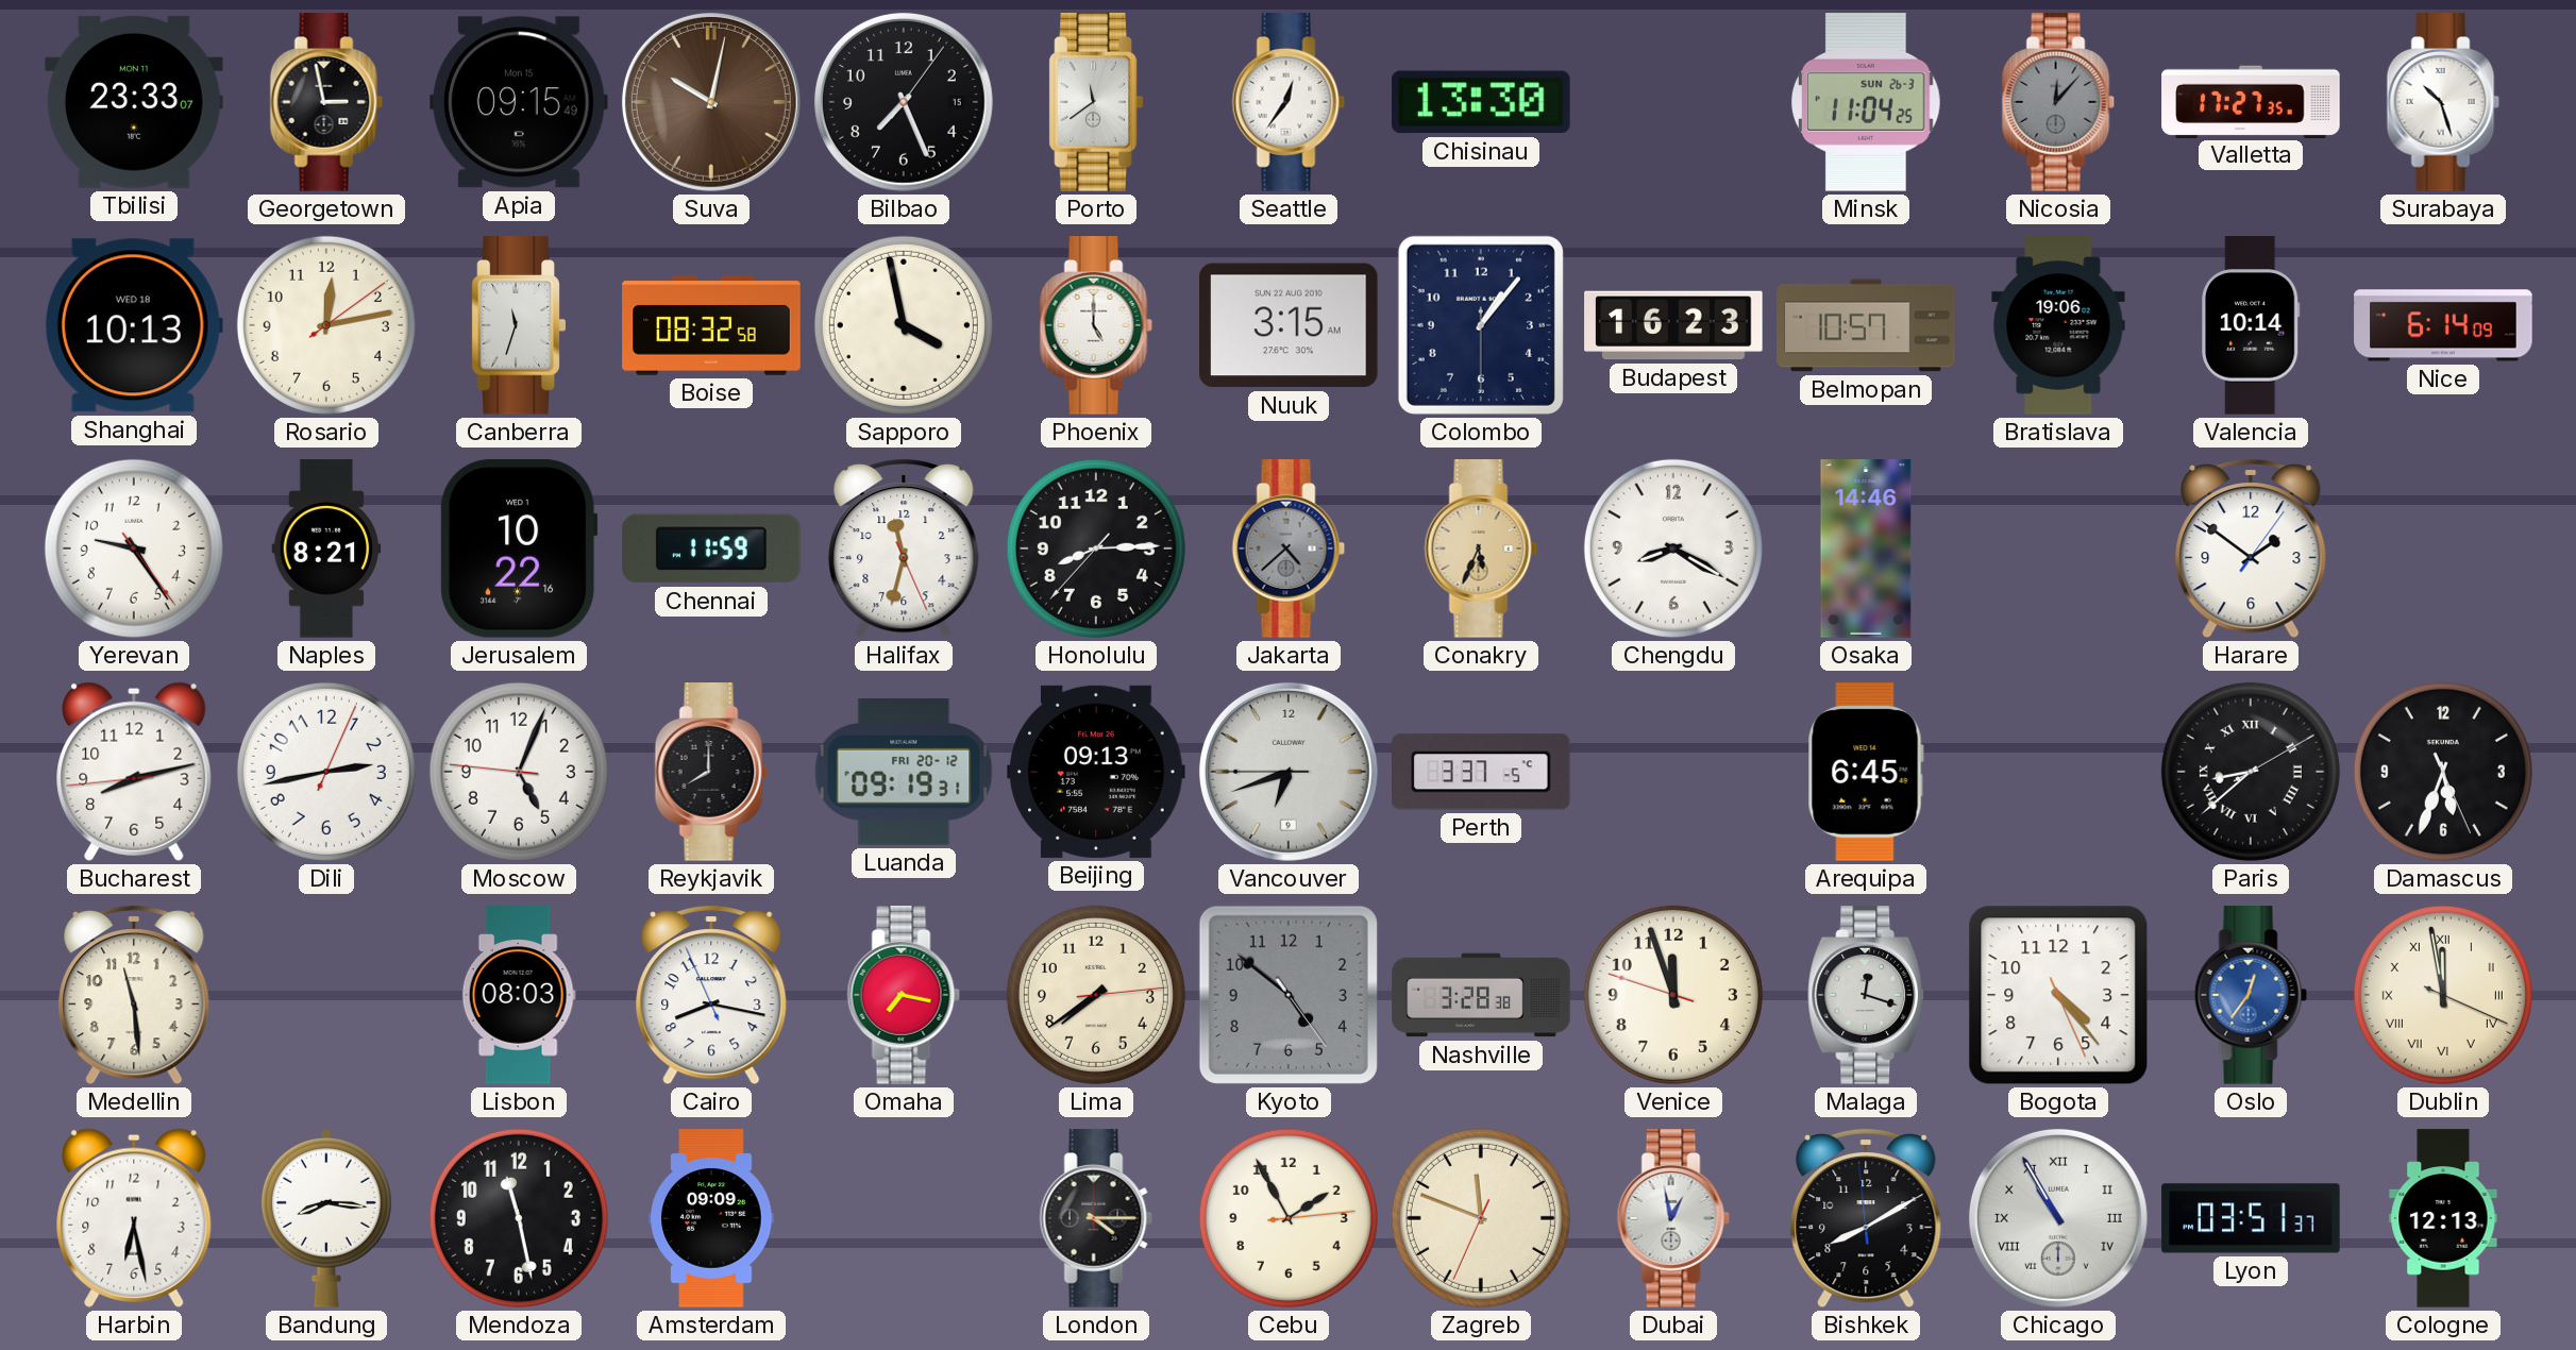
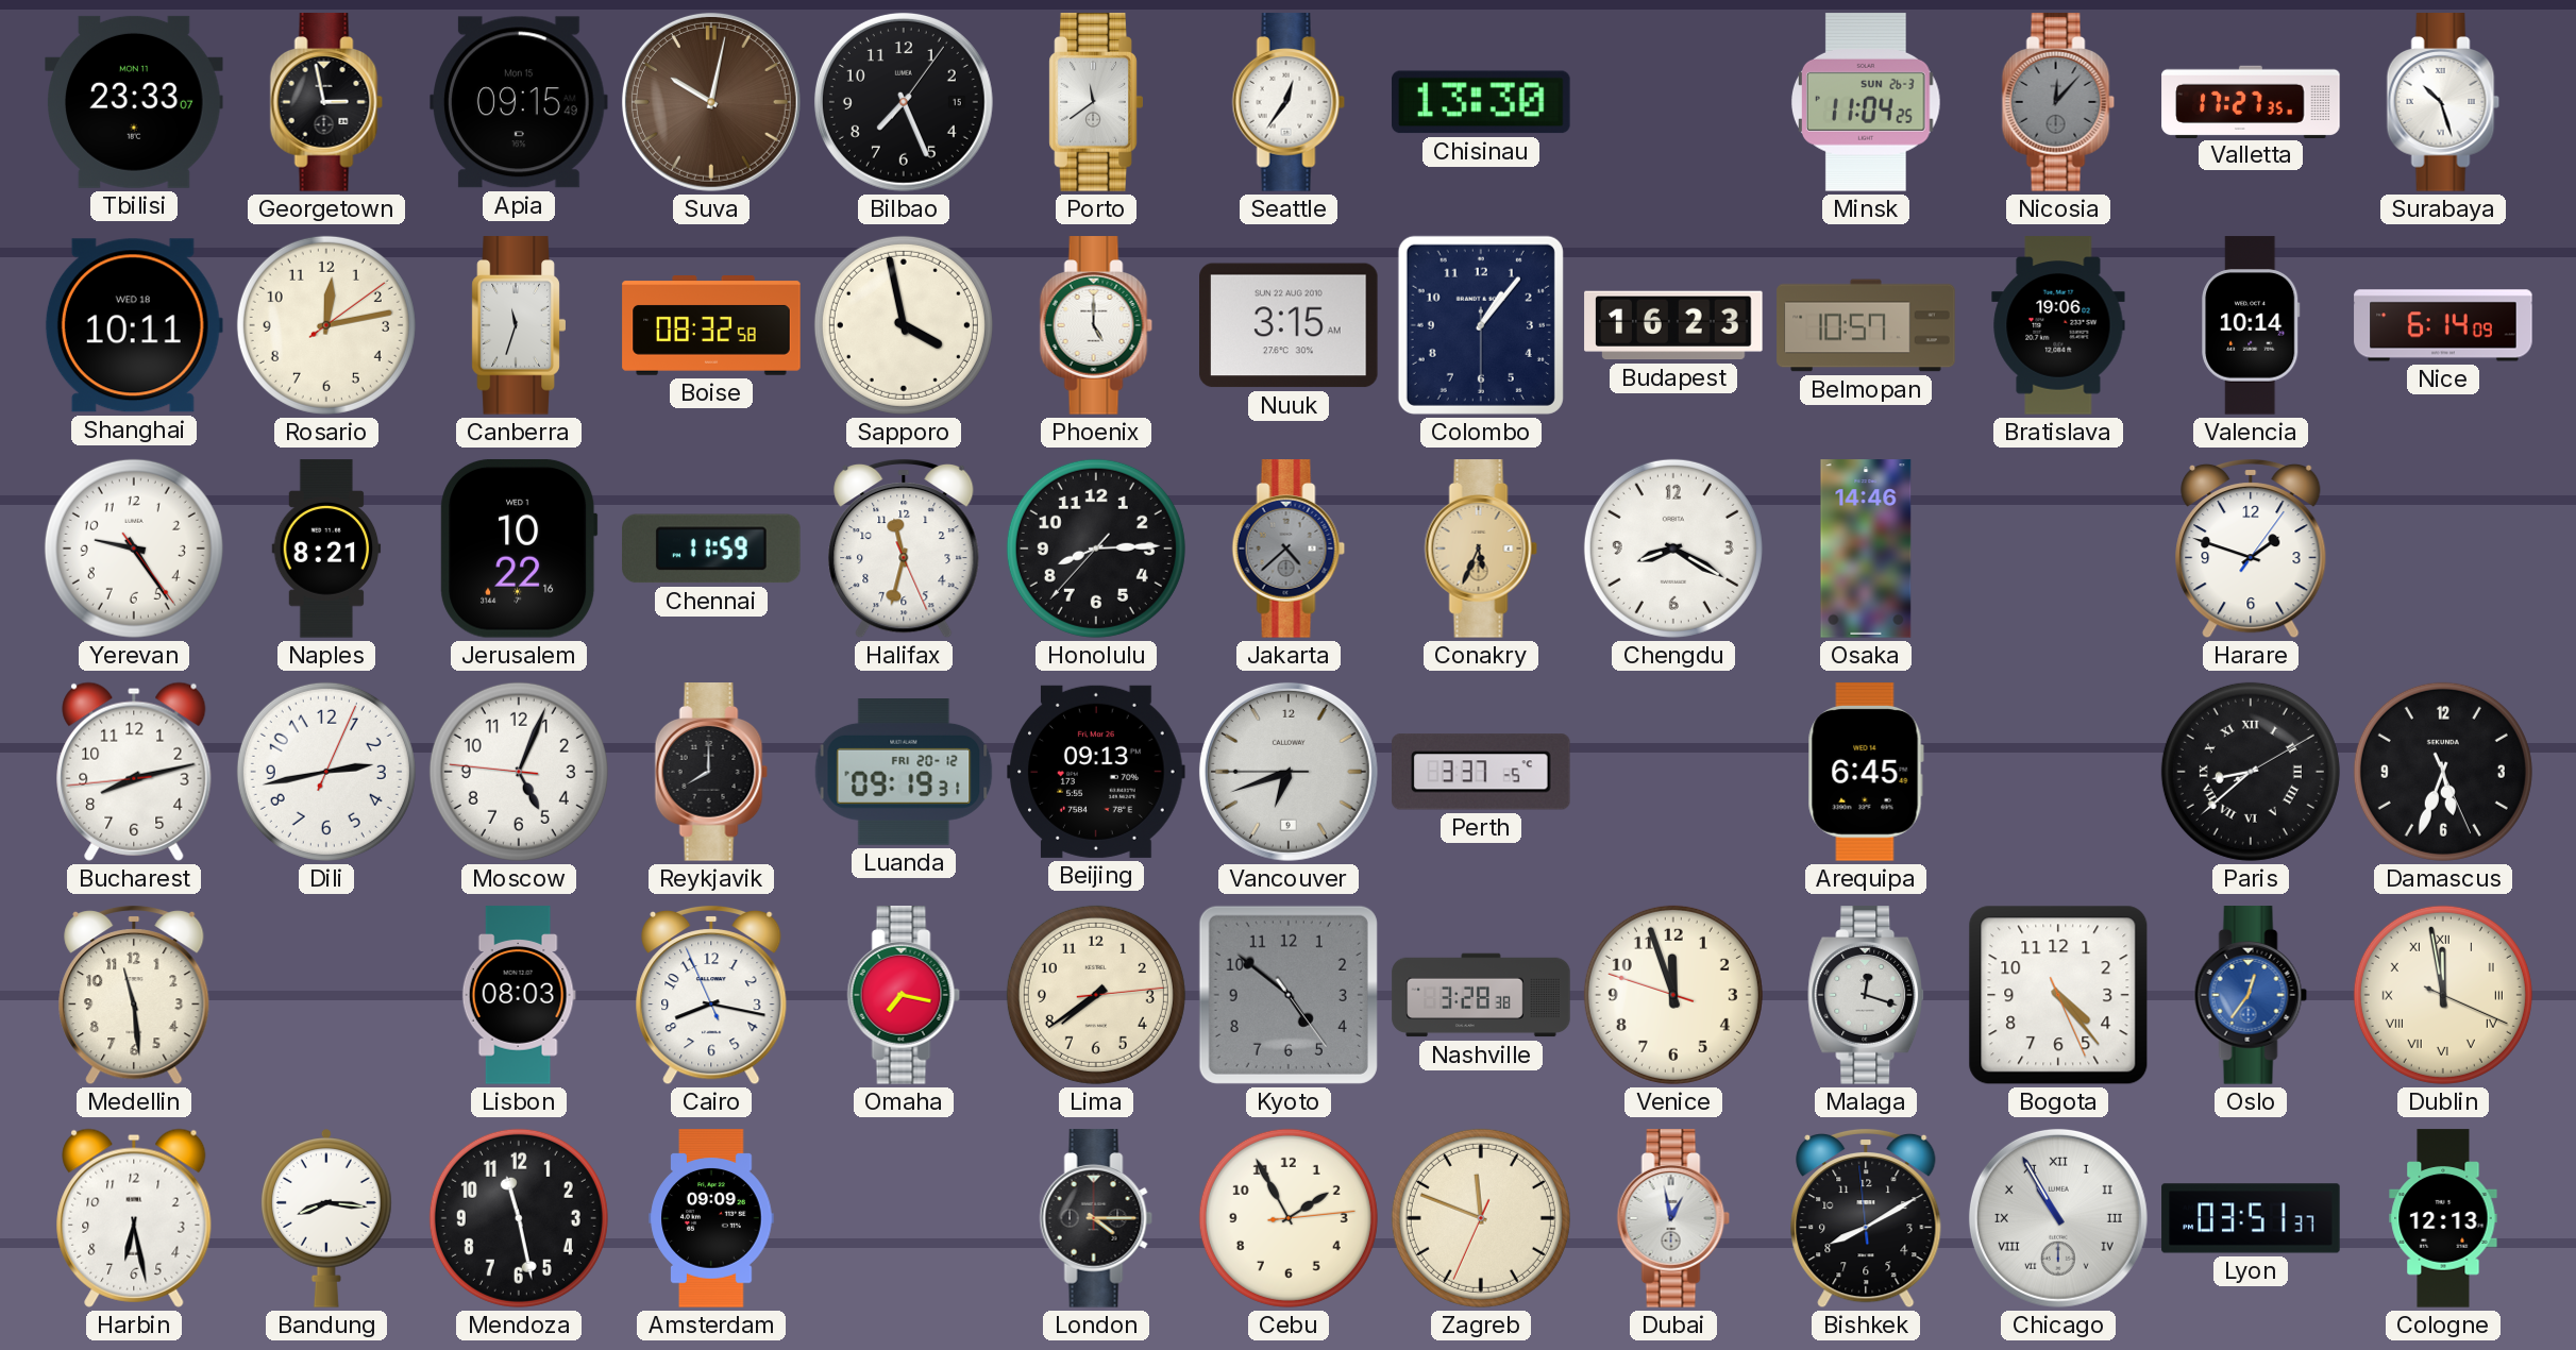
Shanghai: 10:13 -> 10:11
Harare: 1:51 -> 1:48
